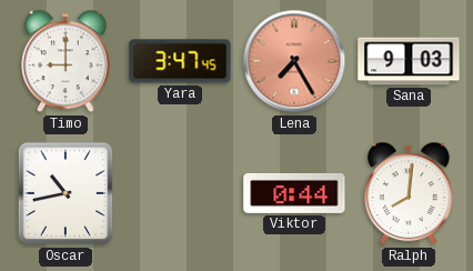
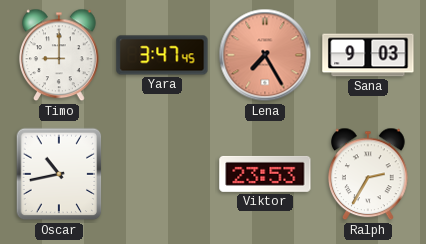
Viktor: 0:44 -> 23:53
Ralph: 8:01 -> 2:35
